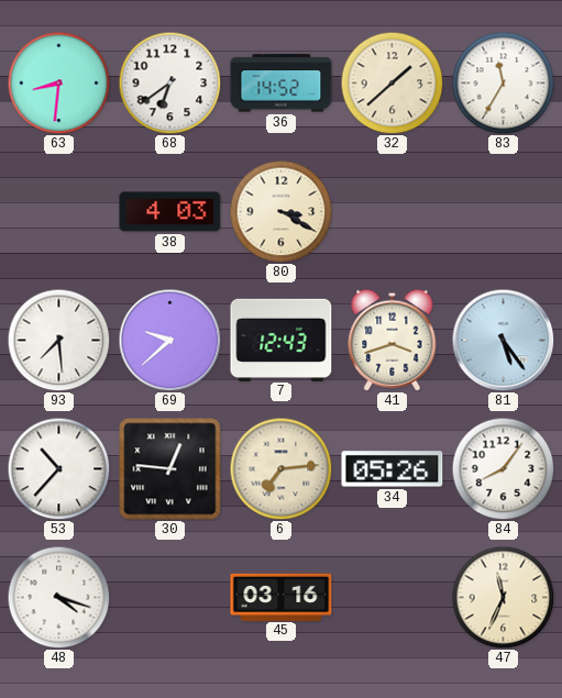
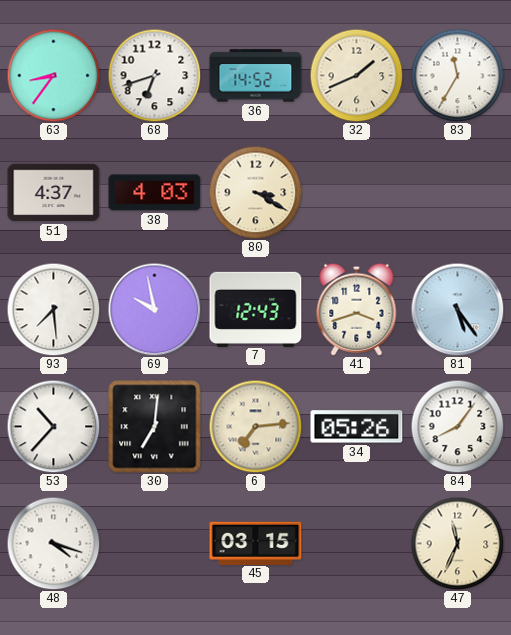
63: 8:31 -> 8:36
68: 6:39 -> 6:42
32: 1:38 -> 1:41
51: none -> 4:37
69: 9:38 -> 9:58
30: 12:46 -> 7:01
45: 03:16 -> 03:15
